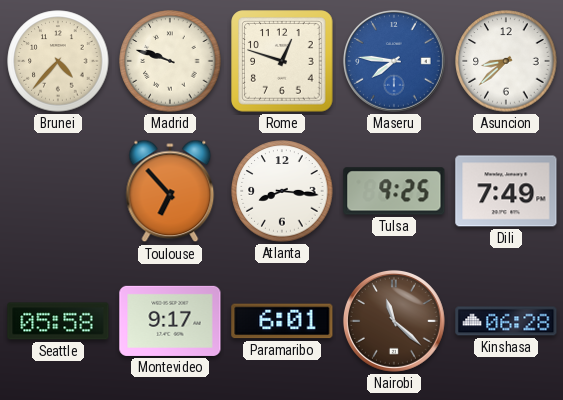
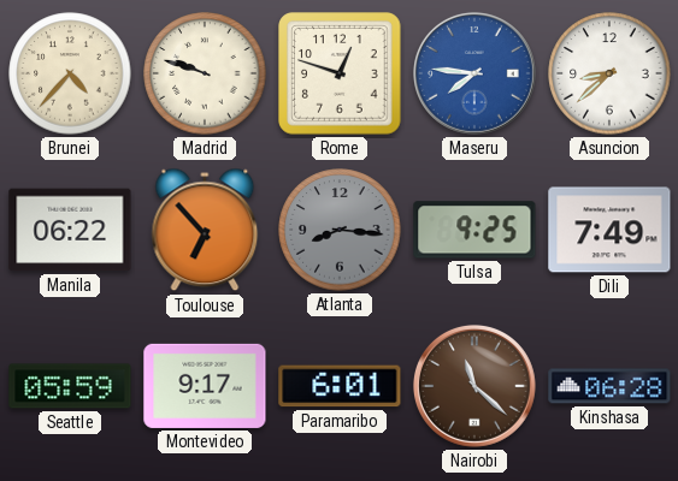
Manila: none -> 06:22
Atlanta dial: white -> grey
Seattle: 05:58 -> 05:59
